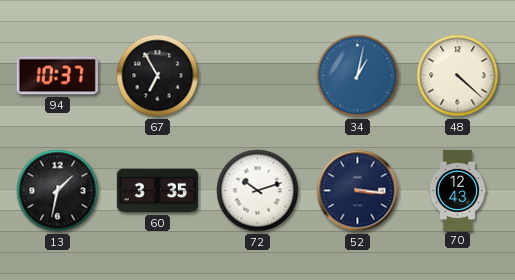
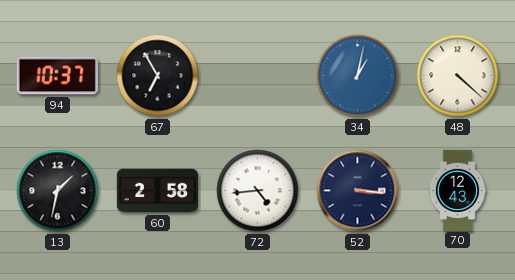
60: 3:35 -> 2:58
72: 10:12 -> 4:44
